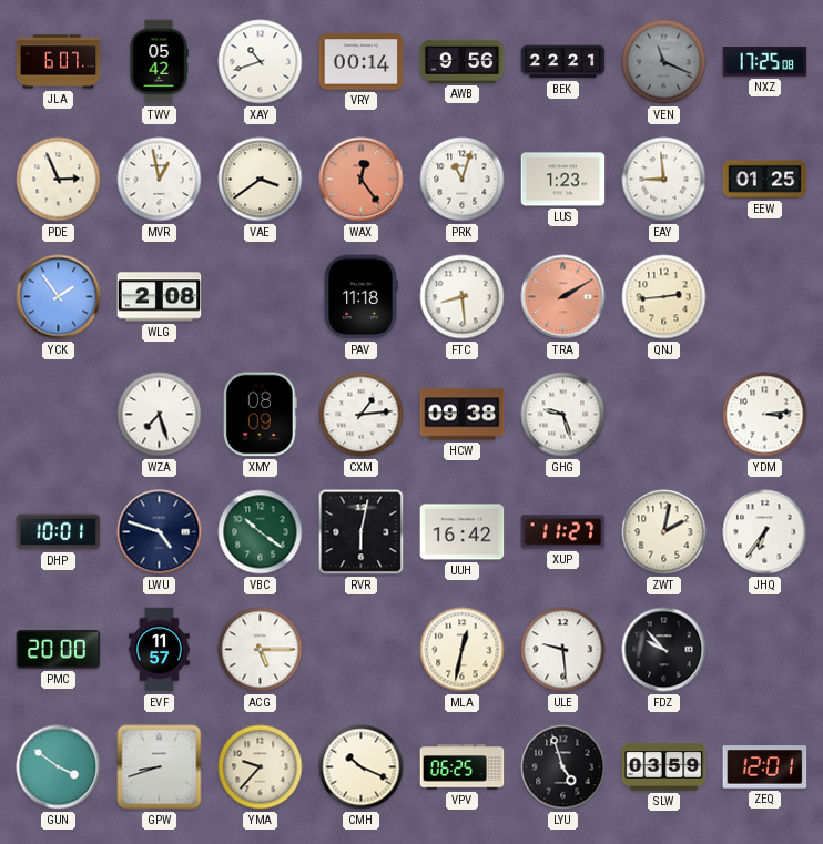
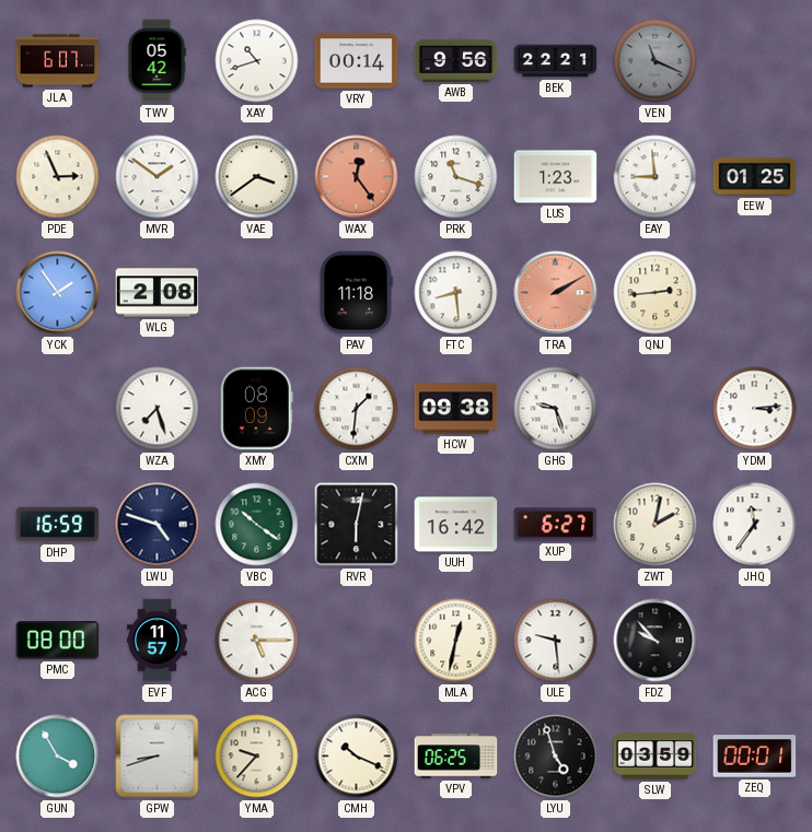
NXZ: 17:25 -> none
MVR: 12:58 -> 1:51
PRK: 11:03 -> 11:18
CXM: 1:14 -> 1:31
DHP: 10:01 -> 16:59
XUP: 11:27 -> 6:27
JHQ: 6:36 -> 11:36
PMC: 20:00 -> 08:00
GUN: 3:51 -> 3:55
ZEQ: 12:01 -> 00:01
